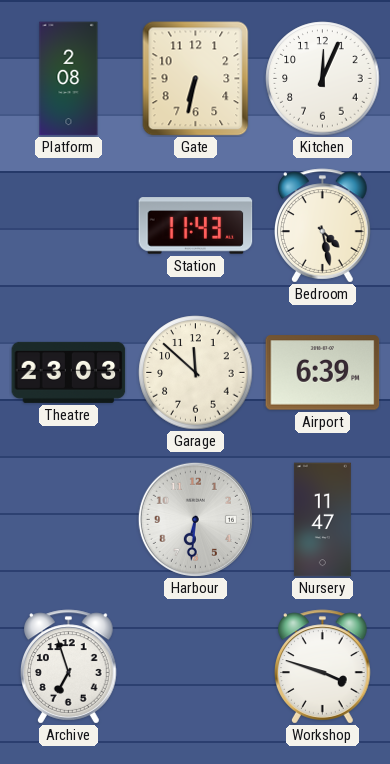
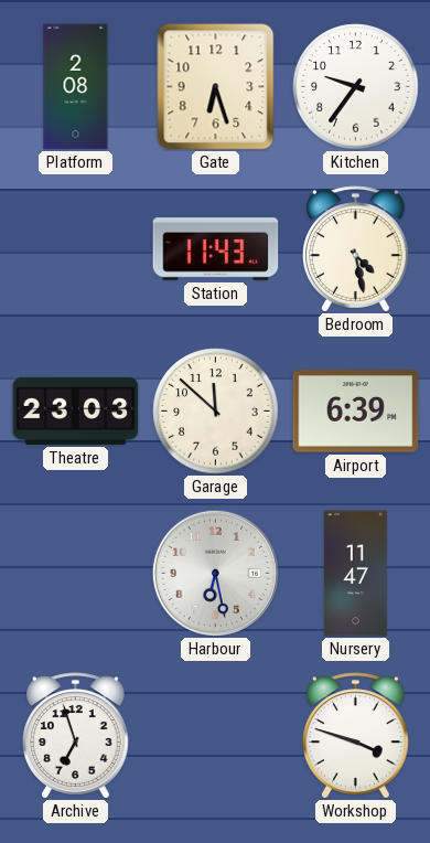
Gate: 6:32 -> 6:27
Kitchen: 12:04 -> 9:36
Harbour: 6:31 -> 6:28
